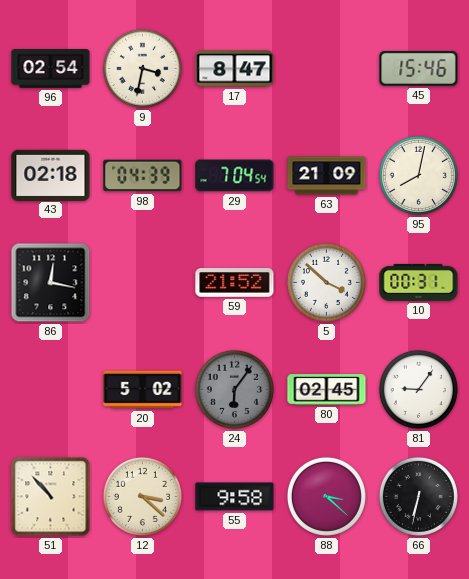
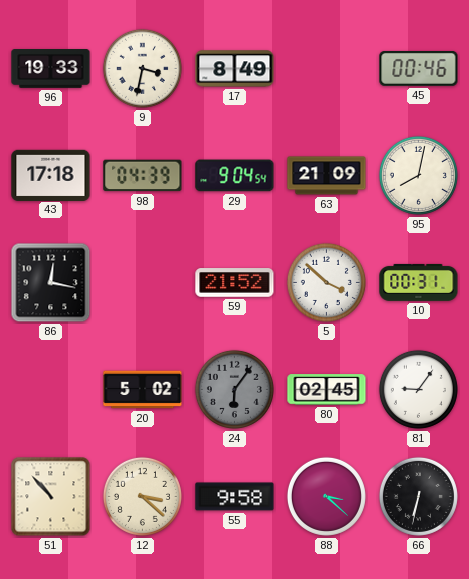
96: 02:54 -> 19:33
17: 8:47 -> 8:49
45: 15:46 -> 00:46
43: 02:18 -> 17:18
29: 7:04 -> 9:04
